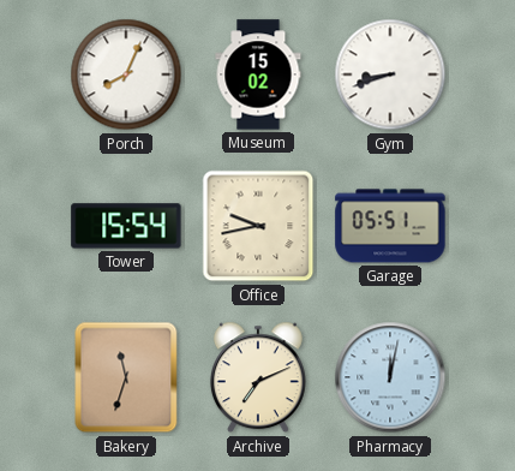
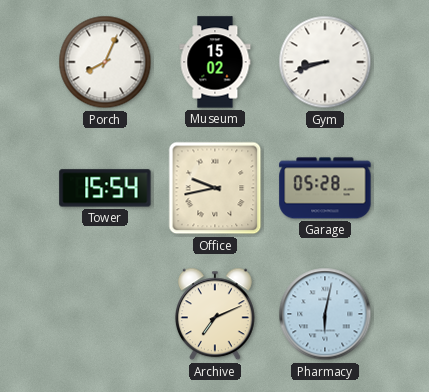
Garage: 05:51 -> 05:28
Bakery: 11:33 -> none
Pharmacy: 12:02 -> 6:02
